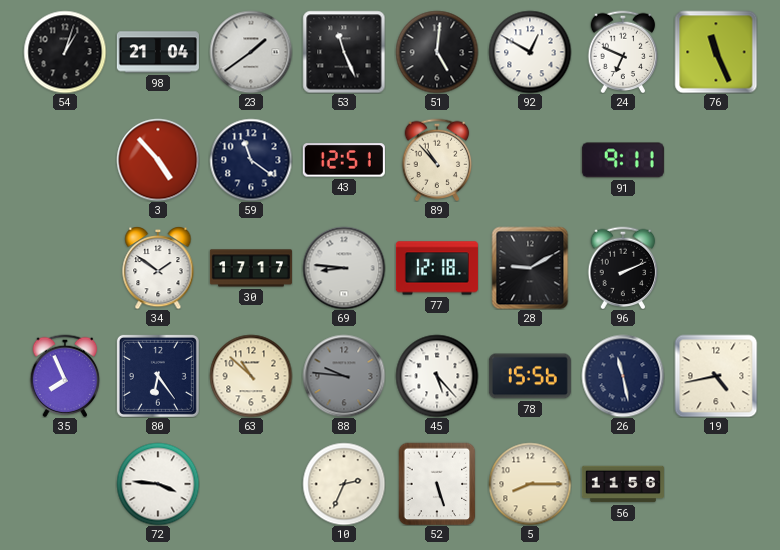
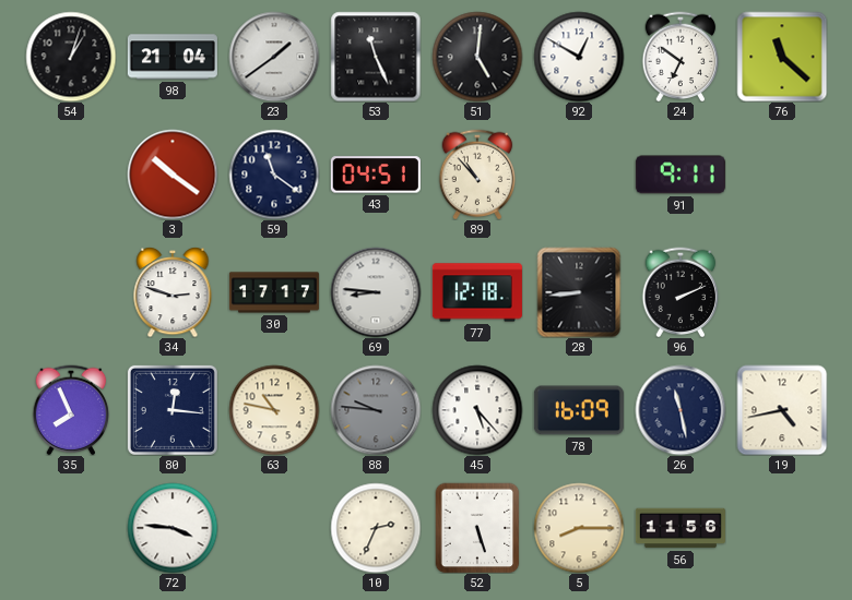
24: 6:49 -> 6:51
76: 11:26 -> 11:22
3: 4:53 -> 10:21
43: 12:51 -> 04:51
34: 1:51 -> 2:48
28: 9:10 -> 8:44
80: 6:24 -> 12:16
63: 10:52 -> 10:47
78: 15:56 -> 16:09
